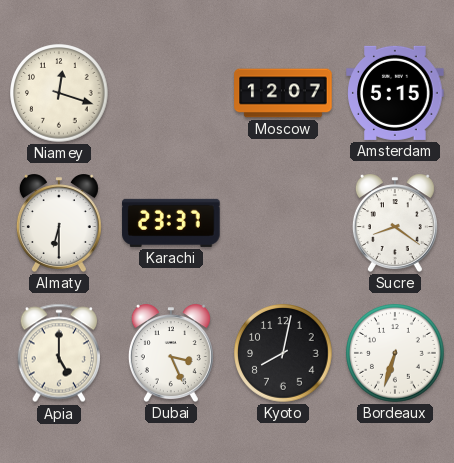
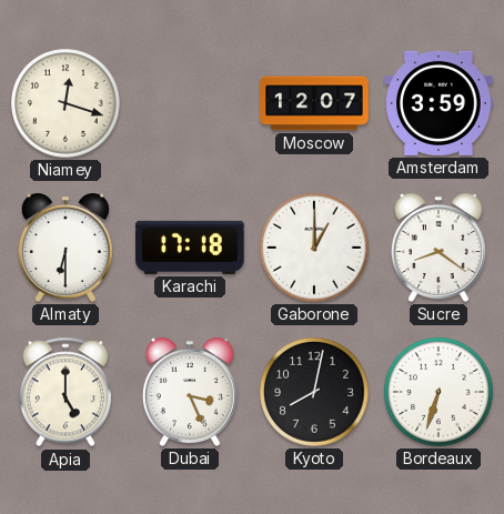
Amsterdam: 5:15 -> 3:59
Karachi: 23:37 -> 17:18
Gaborone: none -> 1:00
